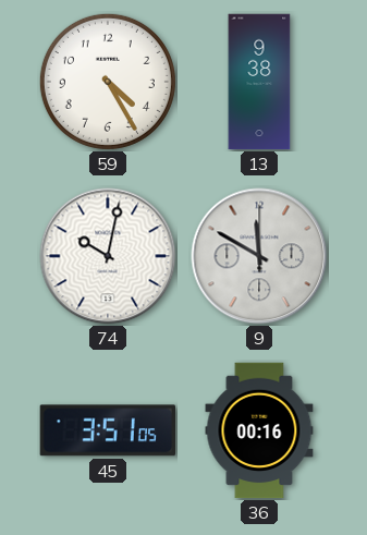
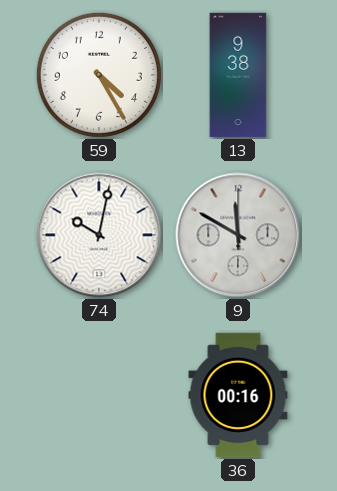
45: 3:51 -> none
